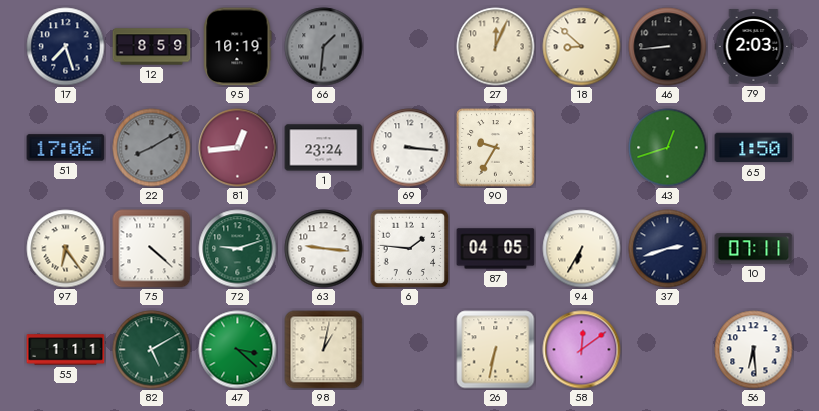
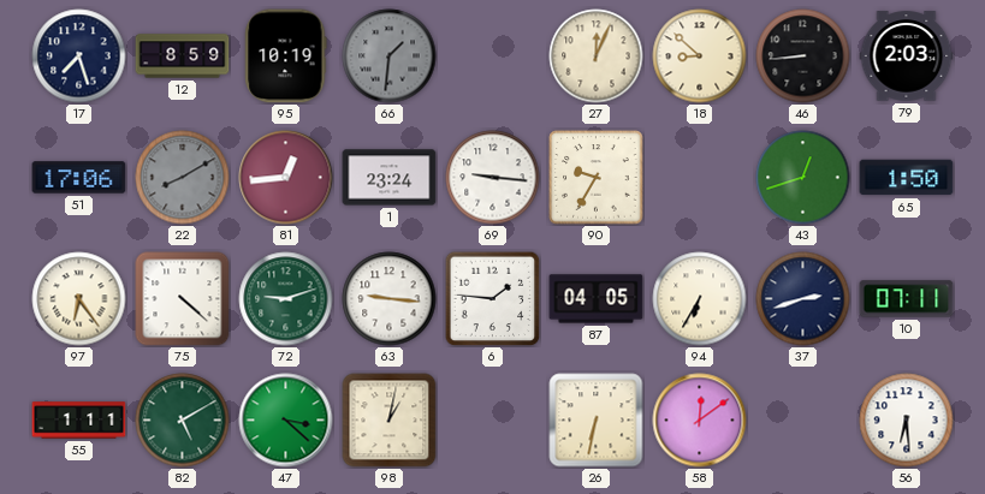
69: 3:16 -> 9:16
